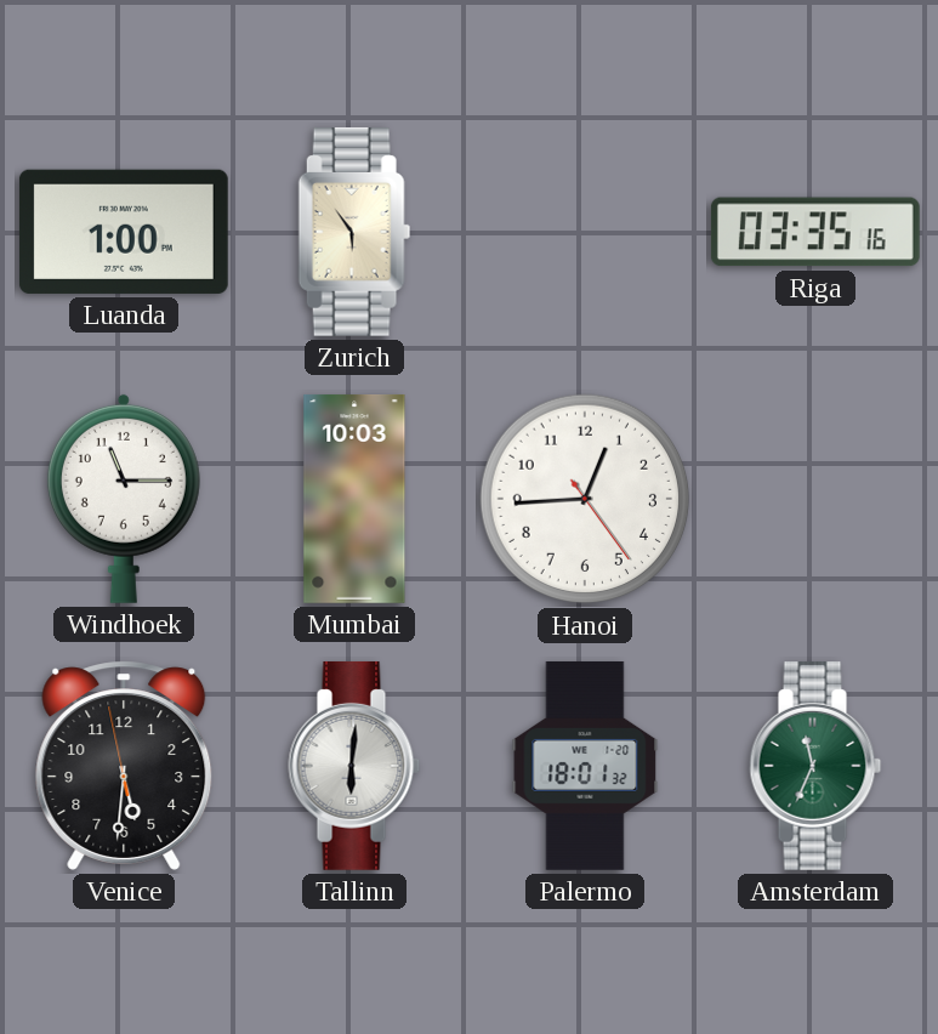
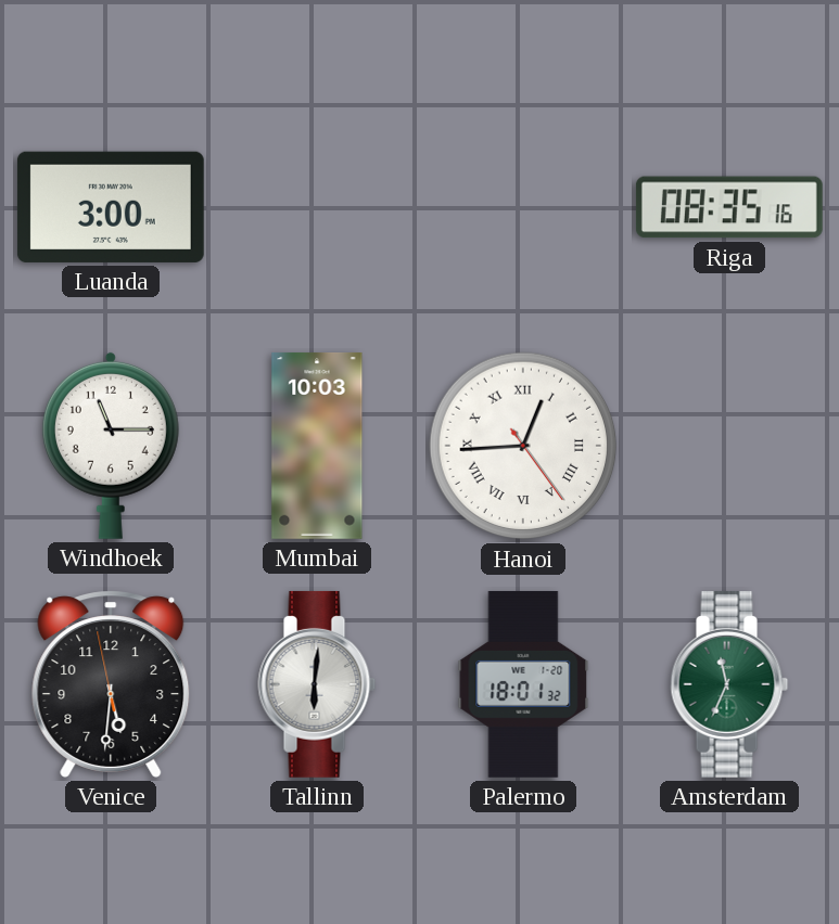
Luanda: 1:00 -> 3:00
Zurich: 5:54 -> none
Riga: 03:35 -> 08:35
Hanoi numerals: Arabic -> Roman
